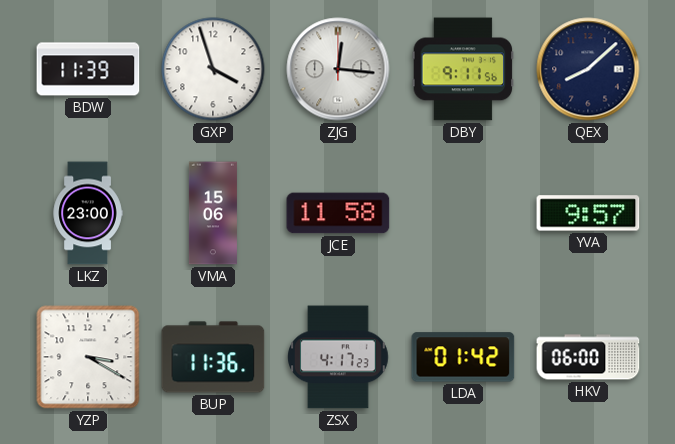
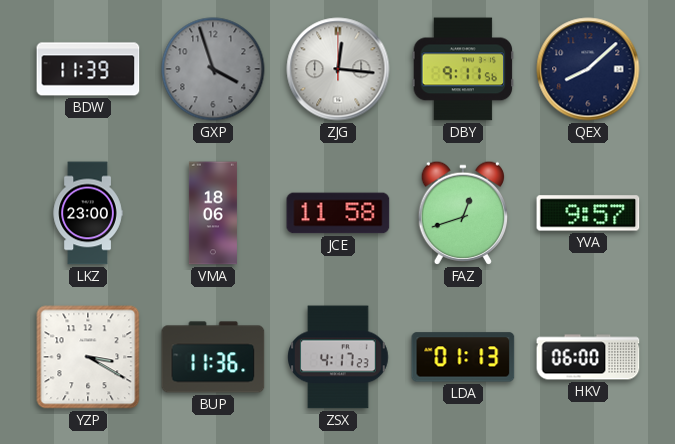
GXP dial: white -> grey
VMA: 15:06 -> 18:06
FAZ: none -> 12:42
LDA: 01:42 -> 01:13
